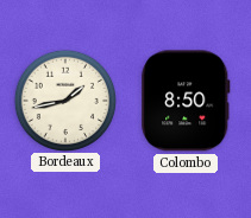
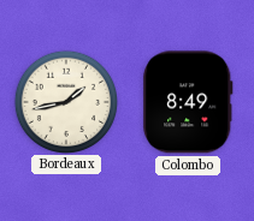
Colombo: 8:50 -> 8:49
